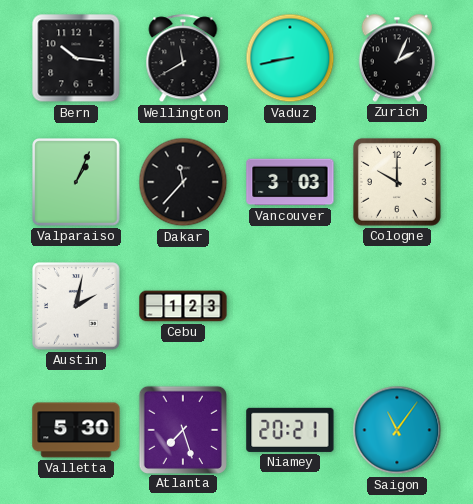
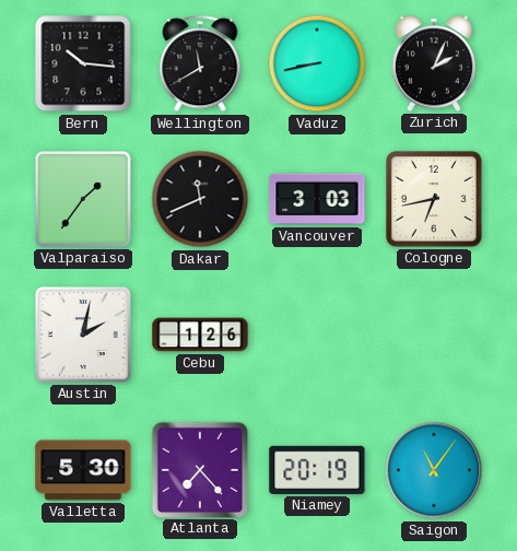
Valparaiso: 1:04 -> 1:36
Dakar: 11:37 -> 11:41
Cologne: 10:00 -> 6:43
Cebu: 1:23 -> 1:26
Atlanta: 7:27 -> 7:23
Niamey: 20:21 -> 20:19
